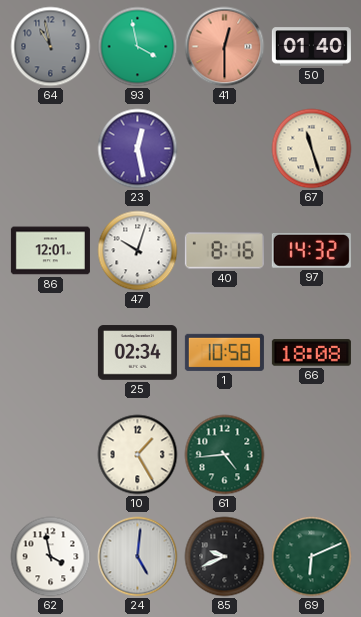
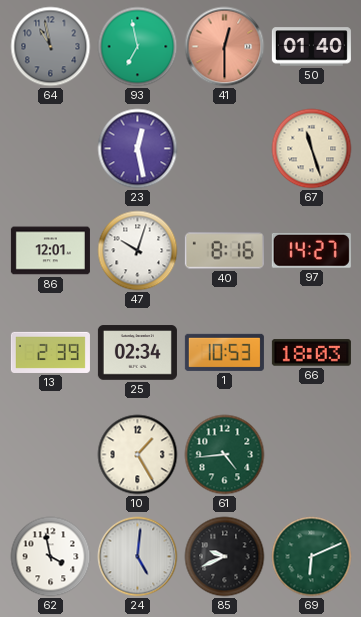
93: 3:58 -> 6:58
97: 14:32 -> 14:27
13: none -> 2:39
1: 10:58 -> 10:53
66: 18:08 -> 18:03
